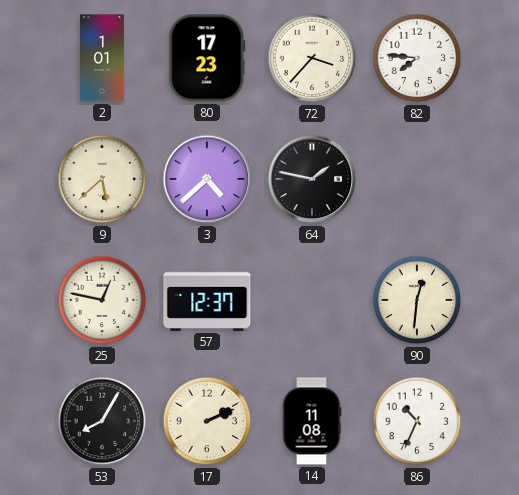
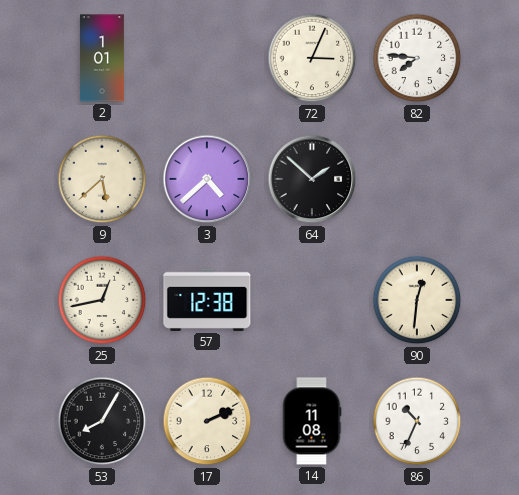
80: 17:23 -> none
72: 3:37 -> 3:04
64: 1:47 -> 1:52
25: 12:47 -> 12:43
57: 12:37 -> 12:38
